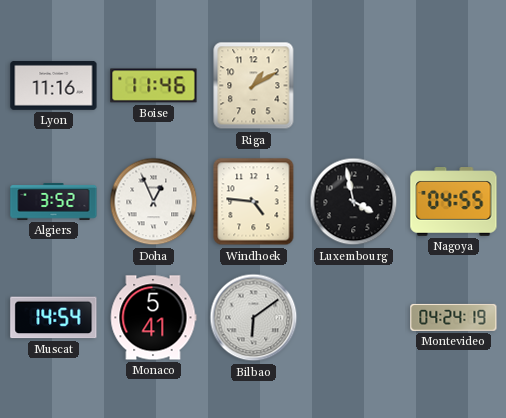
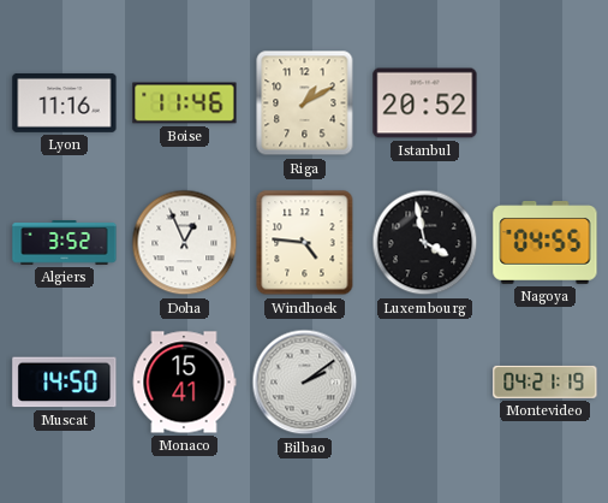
Istanbul: none -> 20:52
Muscat: 14:54 -> 14:50
Monaco: 5:41 -> 15:41
Bilbao: 6:09 -> 2:09
Montevideo: 04:24 -> 04:21
